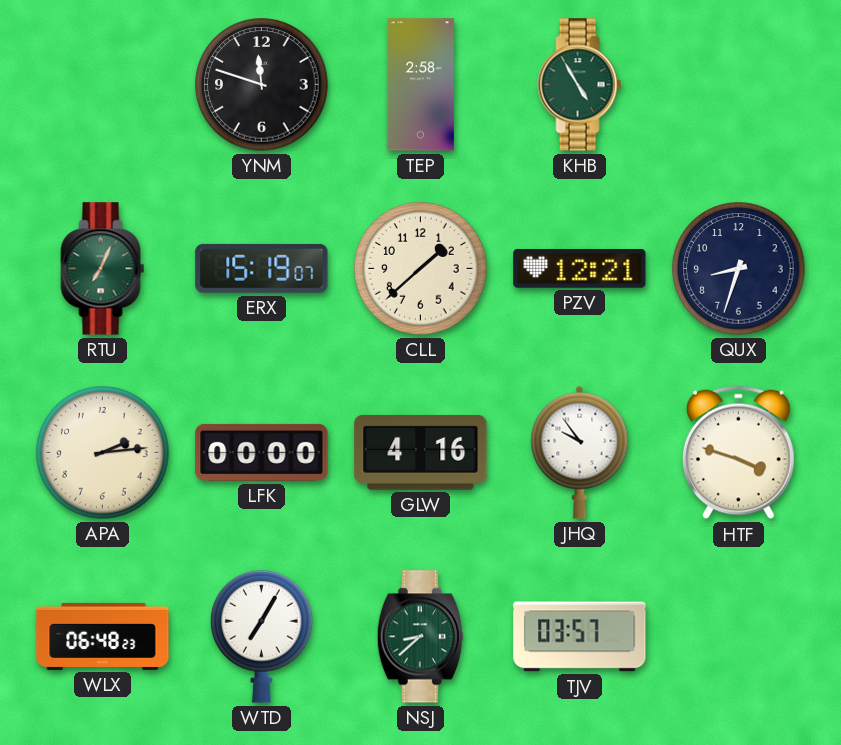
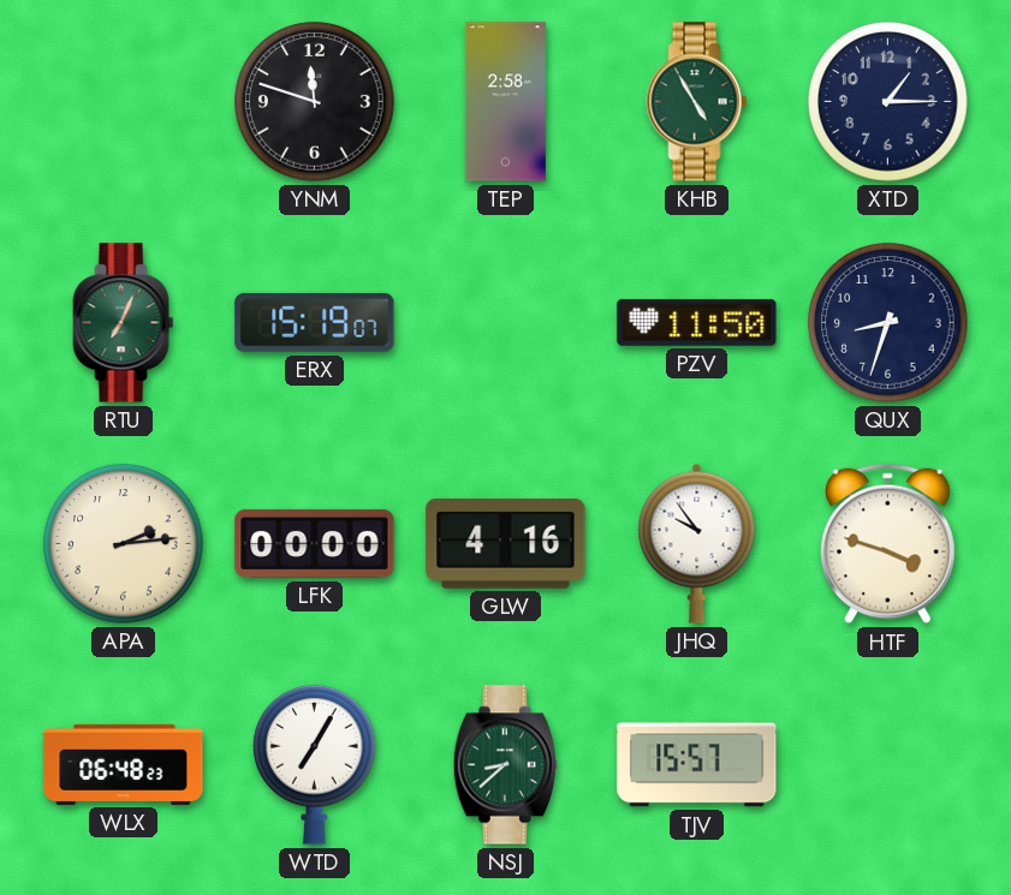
XTD: none -> 1:15
CLL: 1:38 -> none
PZV: 12:21 -> 11:50
TJV: 03:57 -> 15:57
